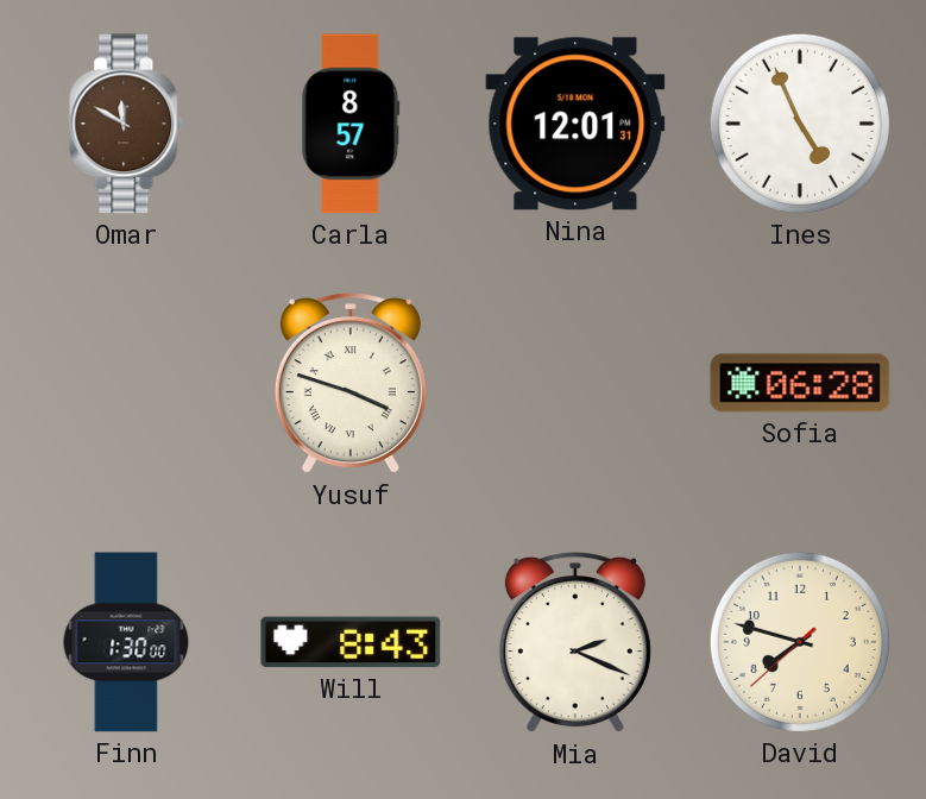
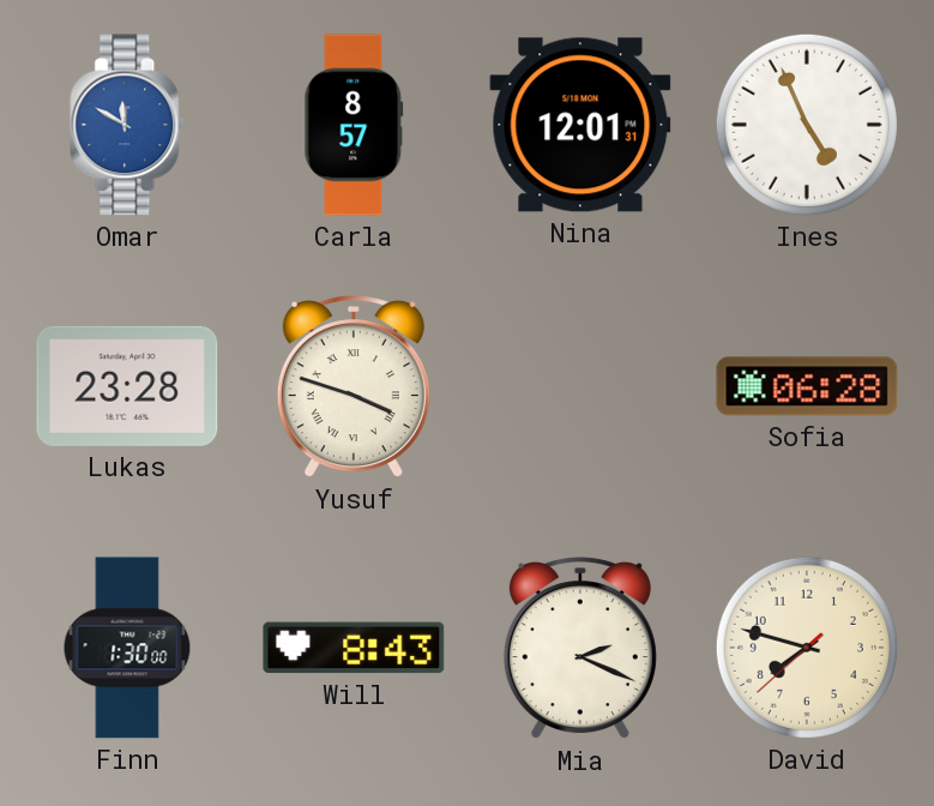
Omar dial: brown -> blue
Lukas: none -> 23:28
